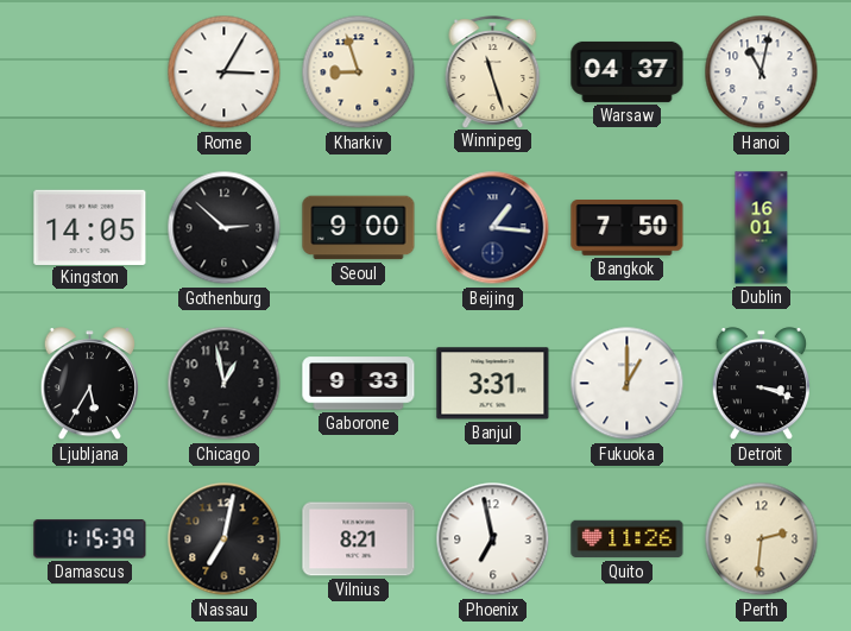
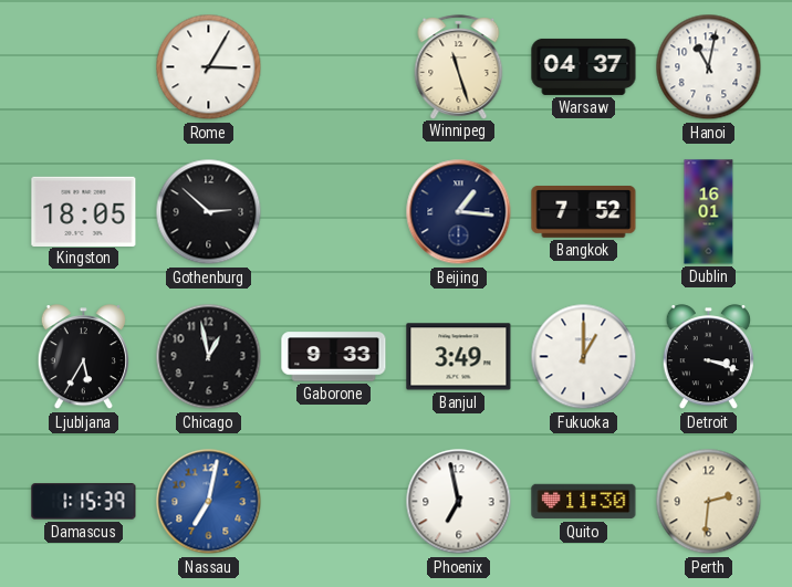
Kharkiv: 8:57 -> none
Kingston: 14:05 -> 18:05
Seoul: 9:00 -> none
Bangkok: 7:50 -> 7:52
Banjul: 3:31 -> 3:49
Nassau dial: black -> blue
Vilnius: 8:21 -> none
Quito: 11:26 -> 11:30
